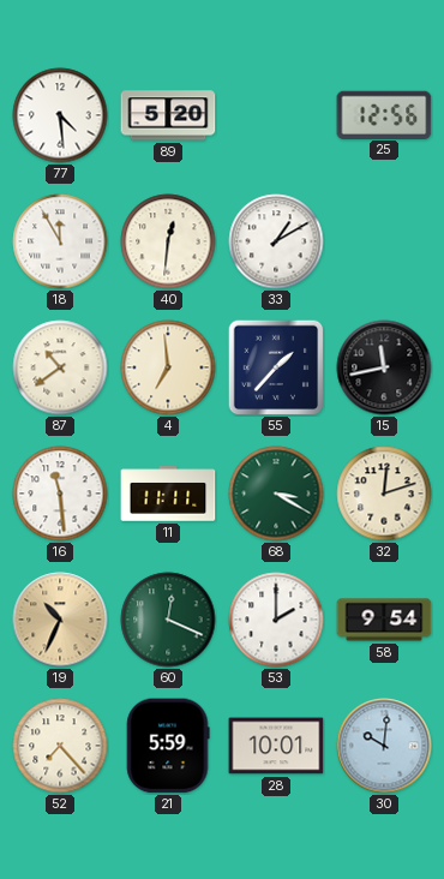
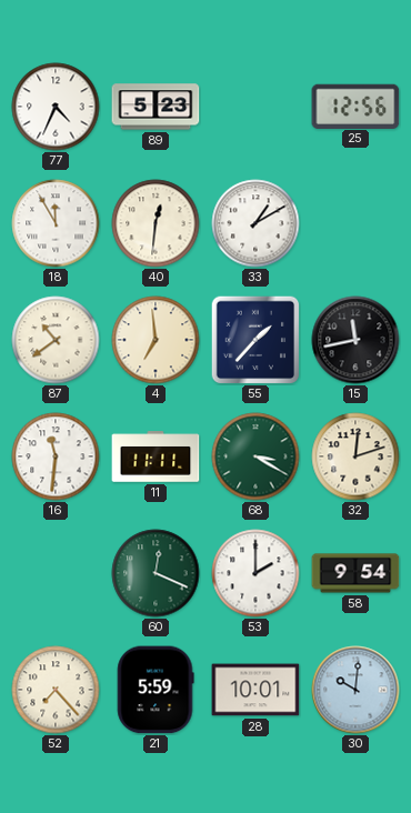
77: 4:29 -> 4:34
89: 5:20 -> 5:23
16: 11:29 -> 11:31
19: 10:34 -> none
